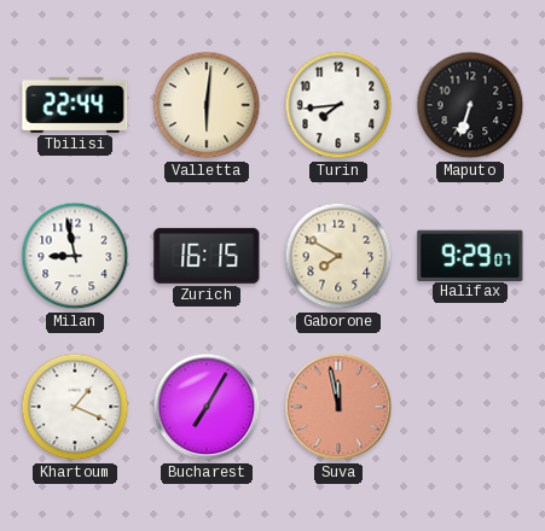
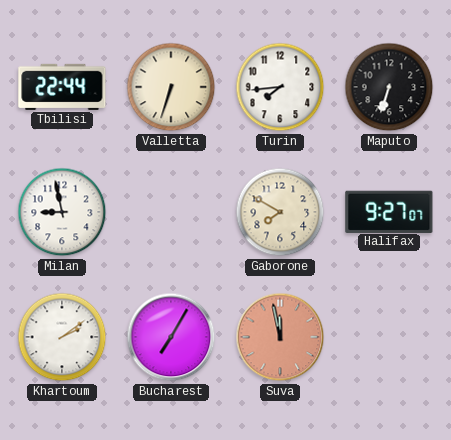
Valletta: 6:01 -> 6:33
Zurich: 16:15 -> none
Halifax: 9:29 -> 9:27
Khartoum: 1:19 -> 2:09
